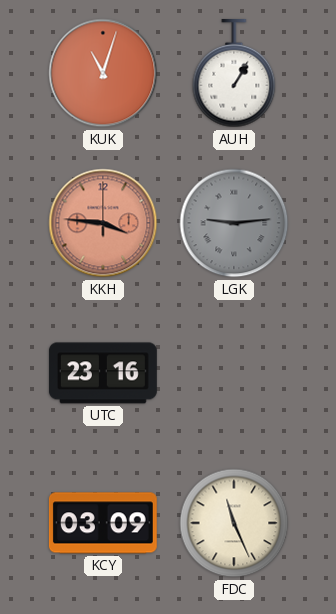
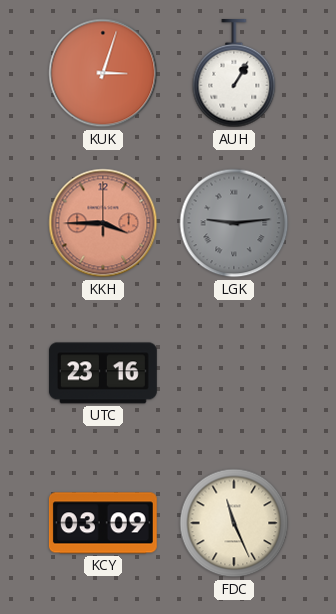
KUK: 11:03 -> 3:03
KKH: 3:46 -> 3:45
